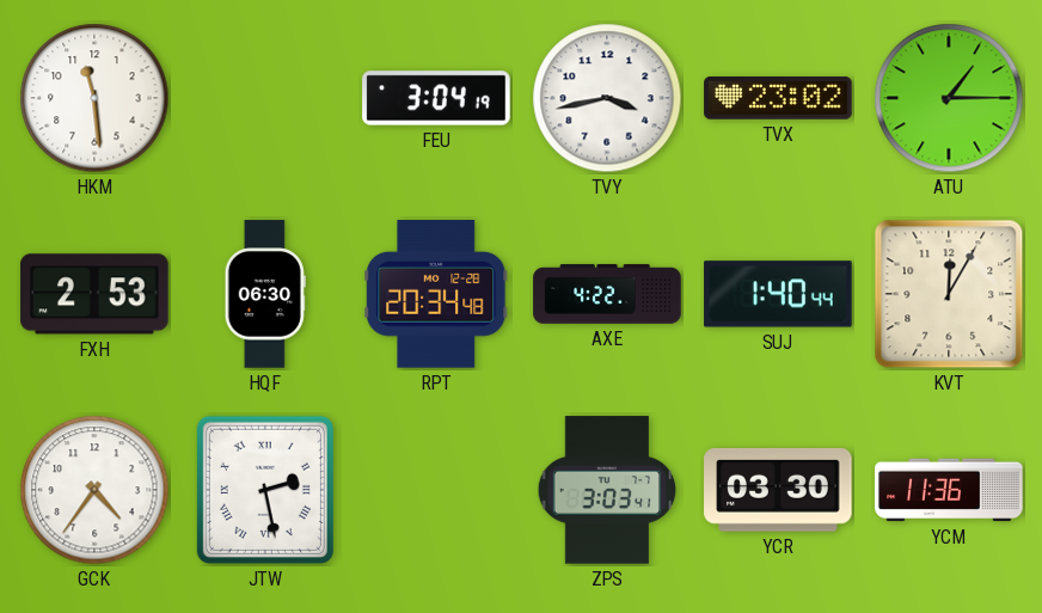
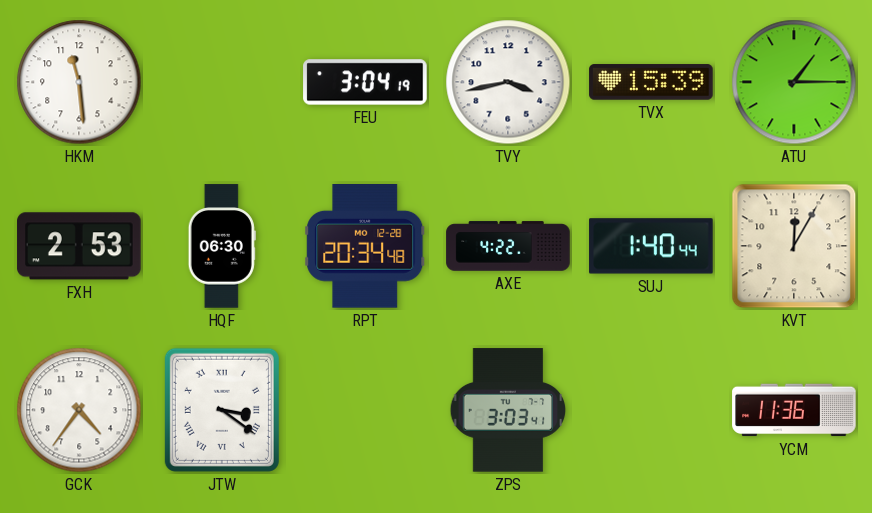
TVX: 23:02 -> 15:39
JTW: 2:28 -> 3:21
YCR: 03:30 -> none
